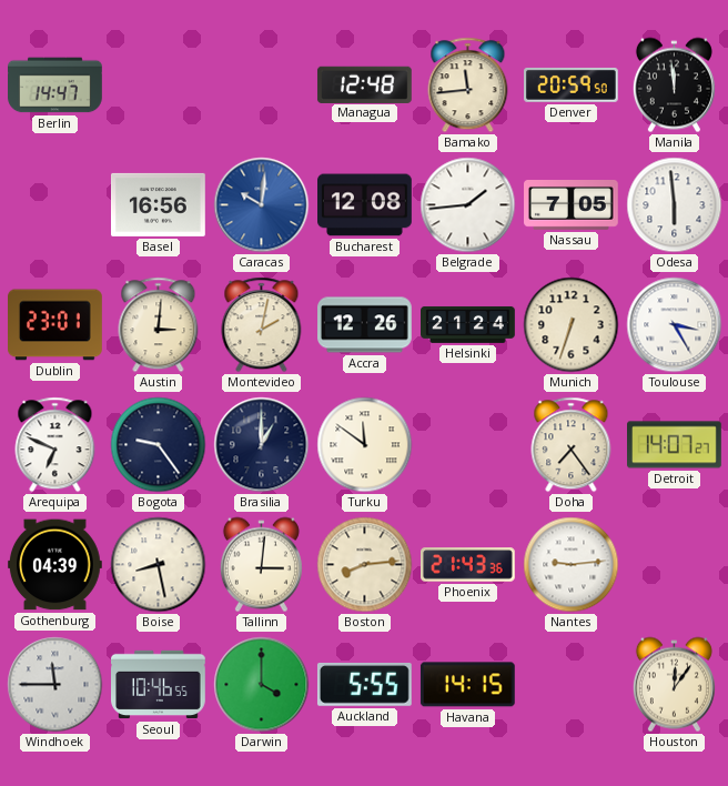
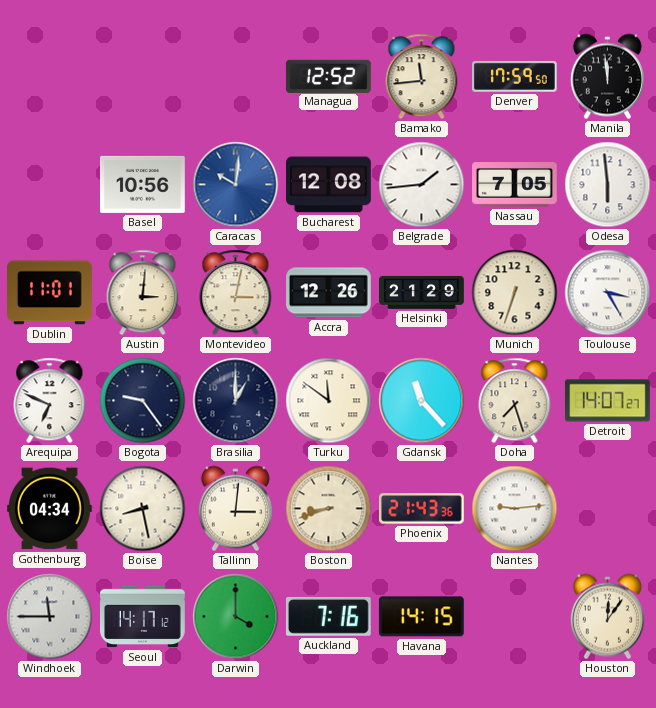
Berlin: 14:47 -> none
Managua: 12:48 -> 12:52
Denver: 20:59 -> 17:59
Basel: 16:56 -> 10:56
Dublin: 23:01 -> 11:01
Montevideo: 2:02 -> 3:02
Helsinki: 21:24 -> 21:29
Gdansk: none -> 11:23
Doha: 7:24 -> 7:27
Gothenburg: 04:39 -> 04:34
Boston: 8:14 -> 8:42
Seoul: 10:46 -> 14:17
Auckland: 5:55 -> 7:16
